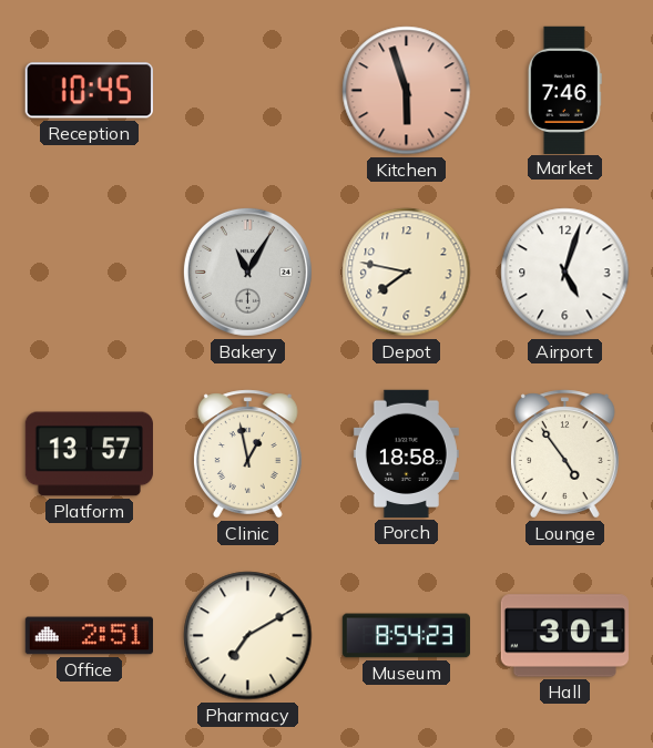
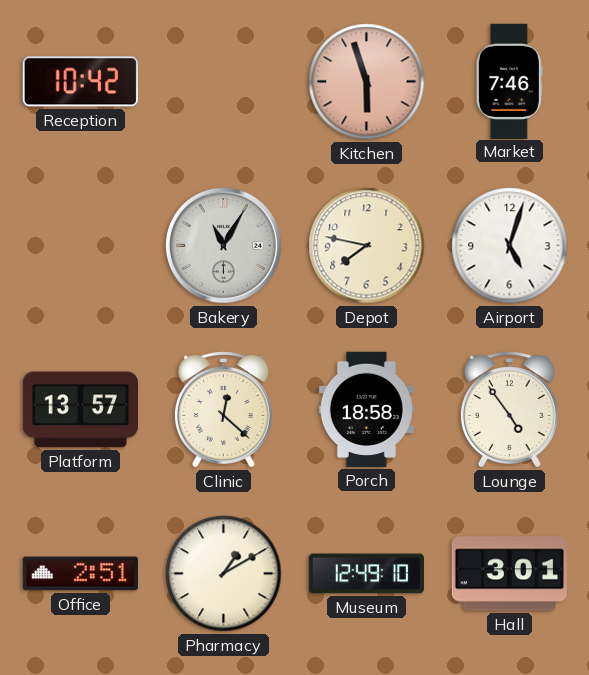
Reception: 10:45 -> 10:42
Clinic: 12:58 -> 12:22
Pharmacy: 7:10 -> 1:10
Museum: 8:54 -> 12:49
